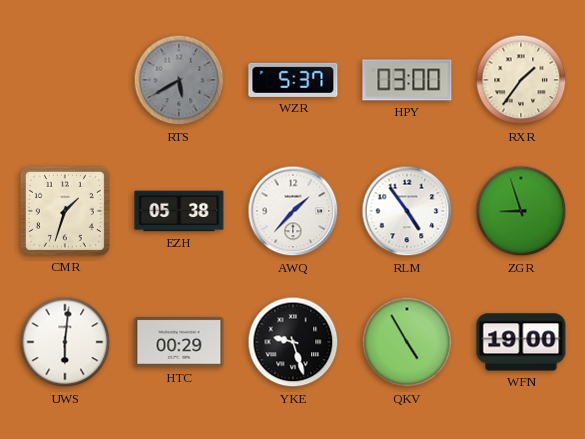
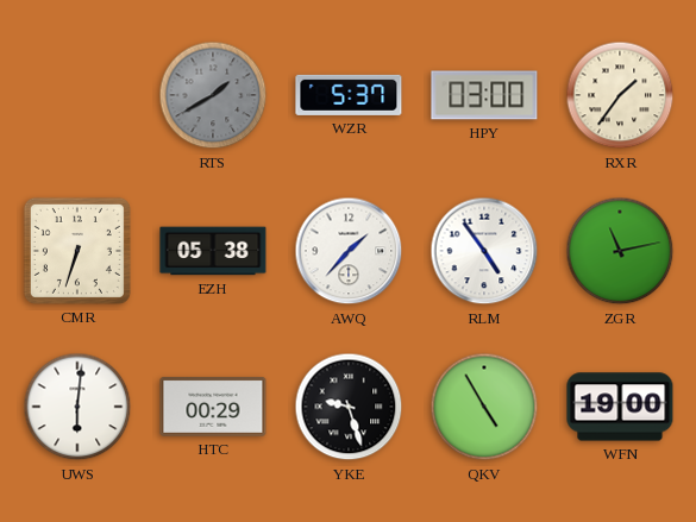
RTS: 5:40 -> 1:40
CMR: 1:33 -> 6:33
ZGR: 8:57 -> 11:13
